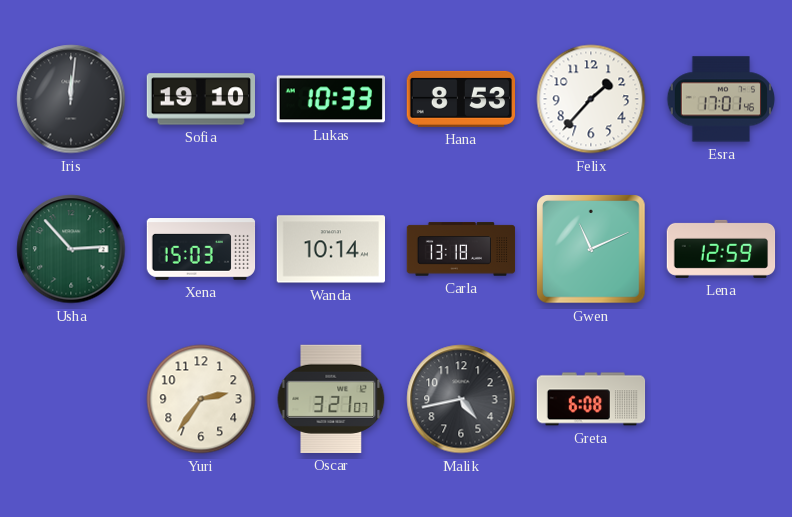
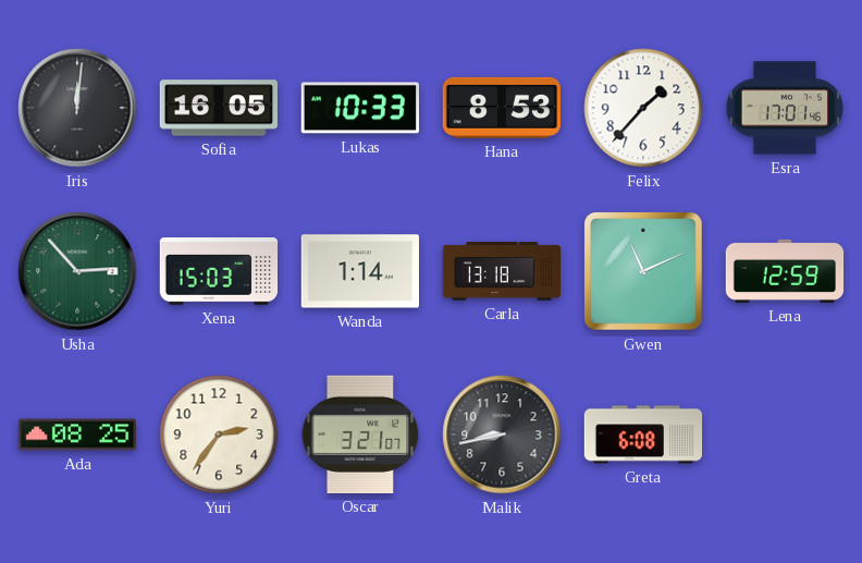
Sofia: 19:10 -> 16:05
Wanda: 10:14 -> 1:14
Ada: none -> 08:25
Malik: 4:43 -> 8:43
